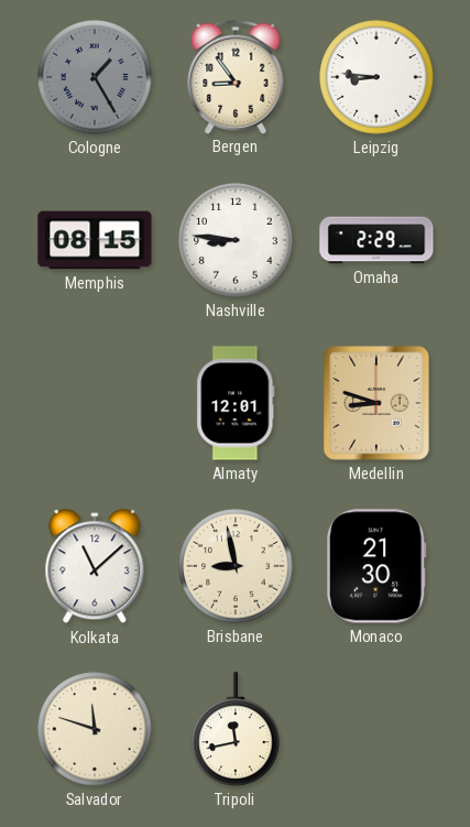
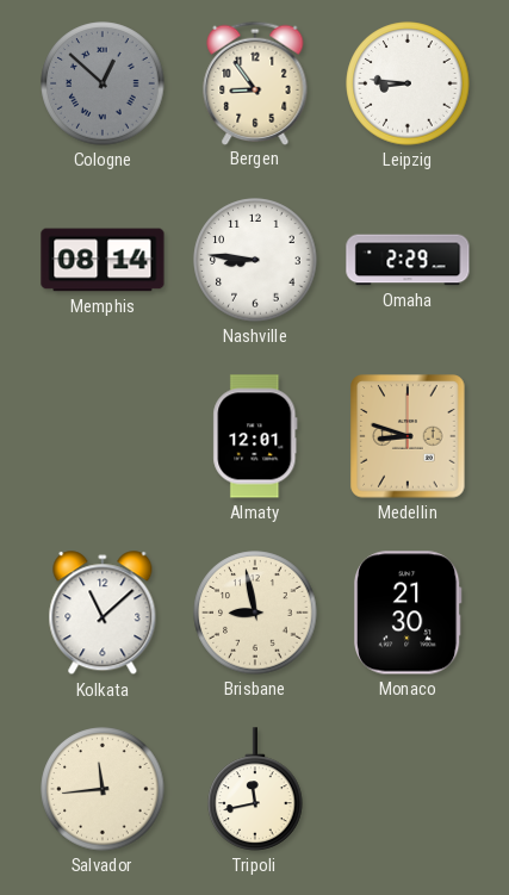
Cologne: 1:25 -> 12:52
Memphis: 08:15 -> 08:14
Salvador: 11:48 -> 11:44
